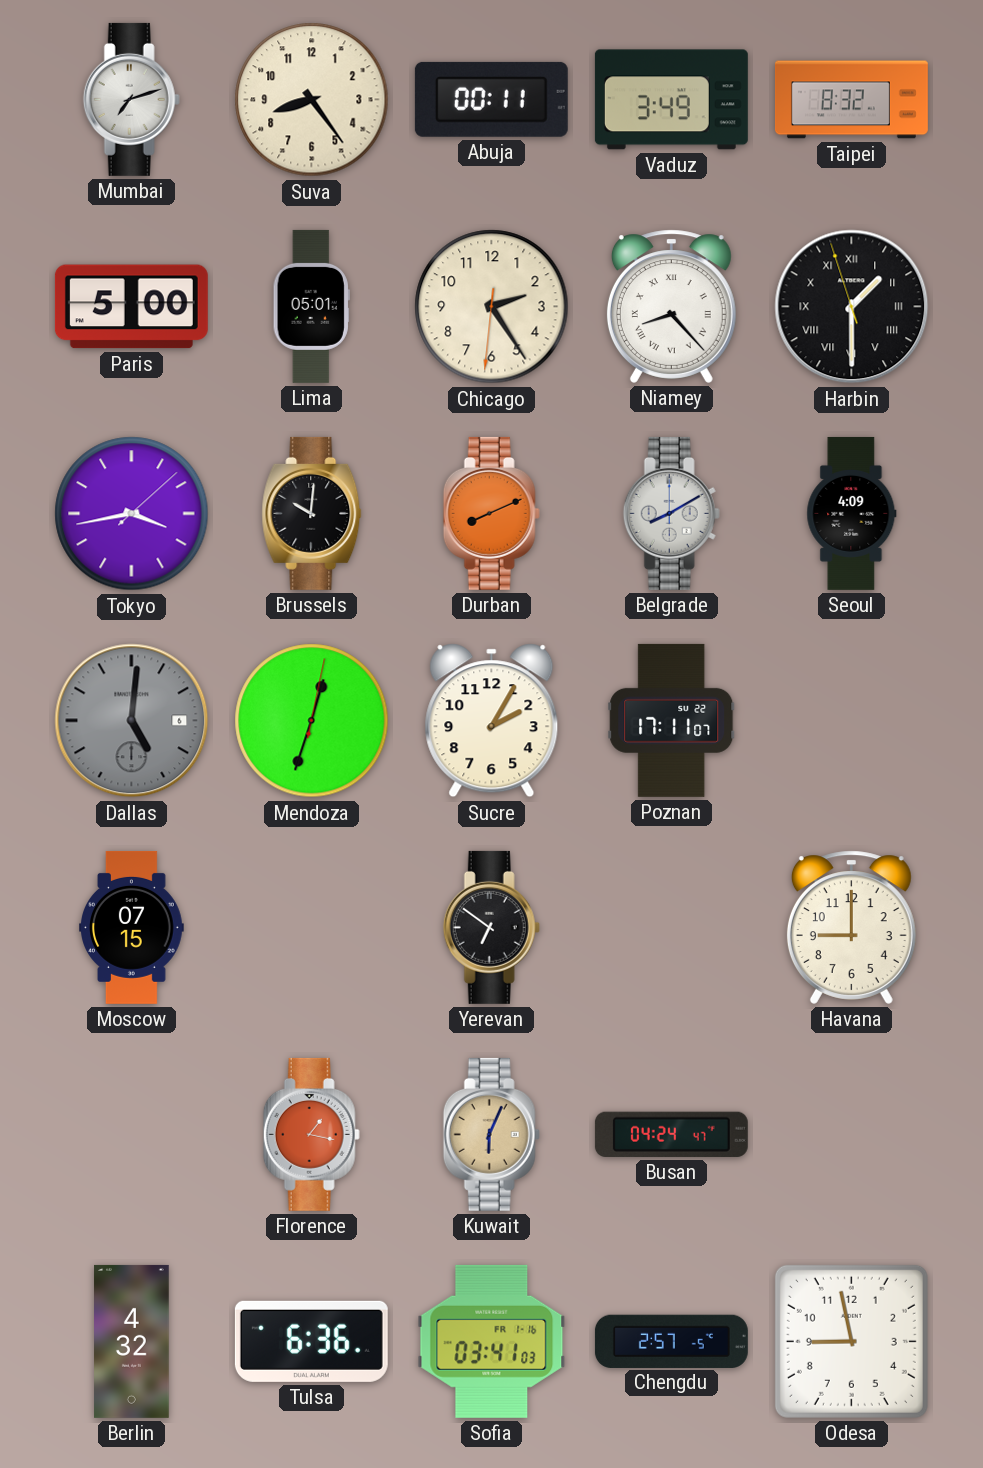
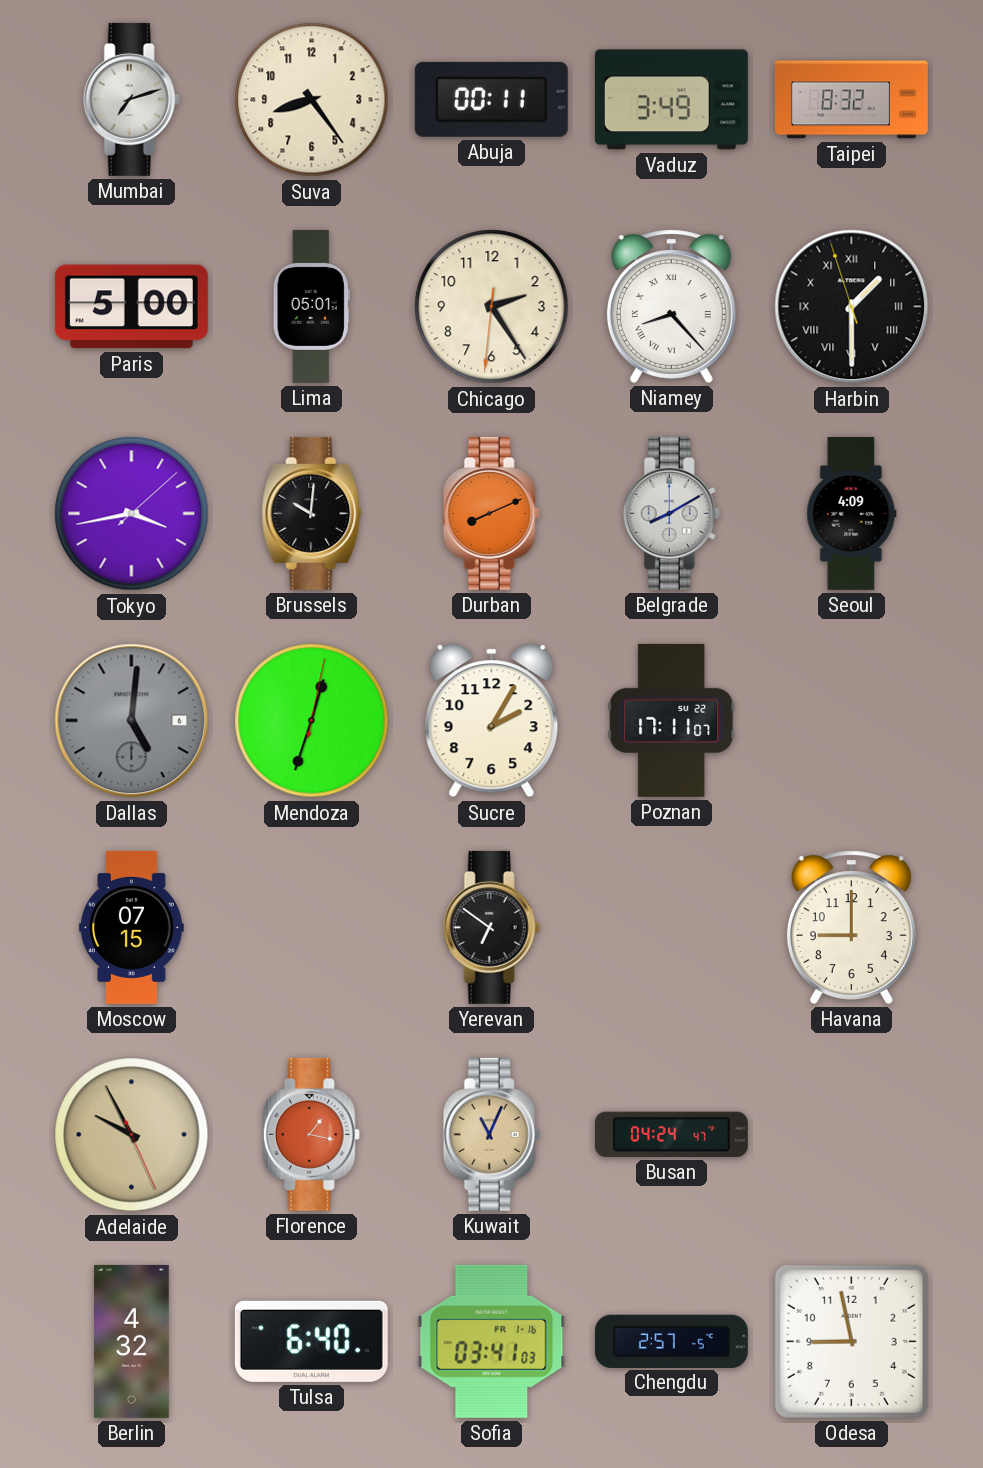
Adelaide: none -> 9:55
Kuwait: 6:04 -> 11:04
Tulsa: 6:36 -> 6:40
